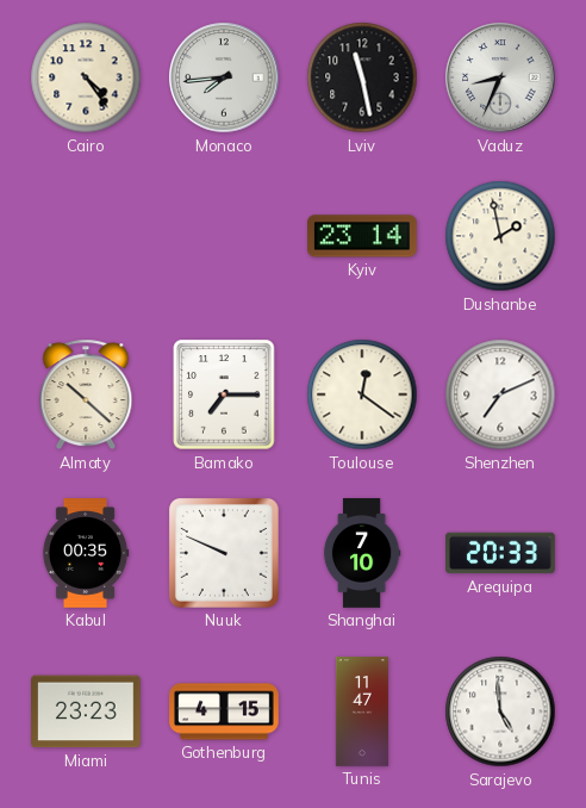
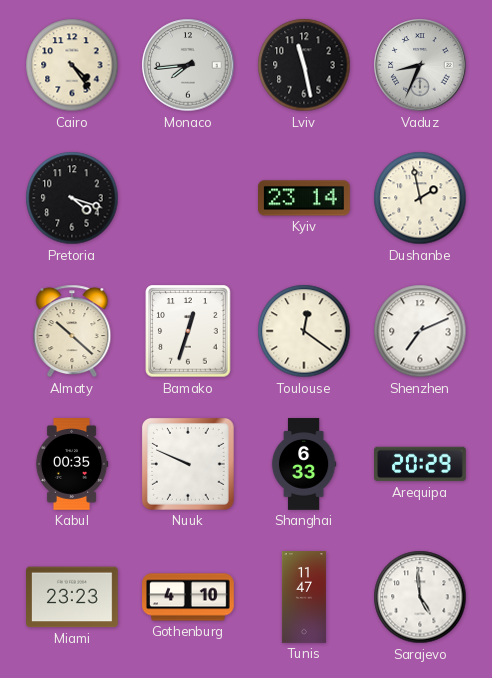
Pretoria: none -> 4:18
Bamako: 7:15 -> 12:33
Shanghai: 7:10 -> 6:33
Arequipa: 20:33 -> 20:29
Gothenburg: 4:15 -> 4:10
